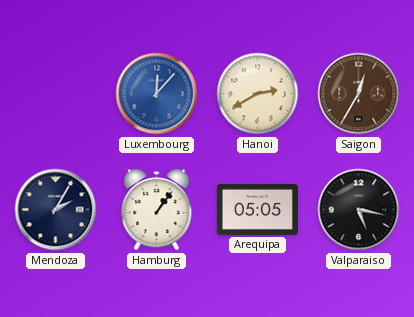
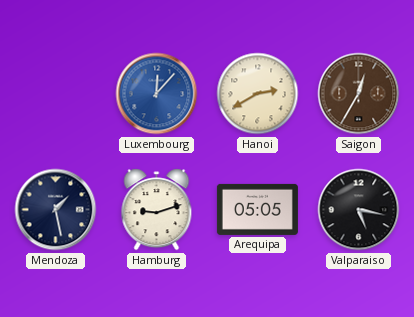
Mendoza: 2:05 -> 1:28
Hamburg: 1:06 -> 9:12
